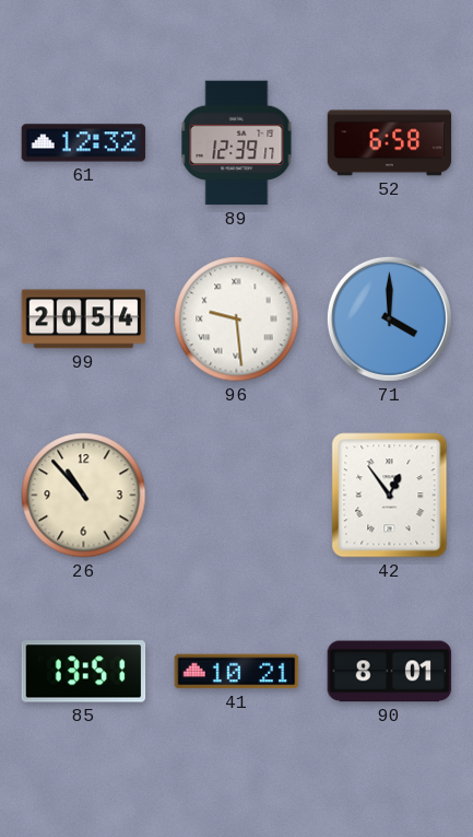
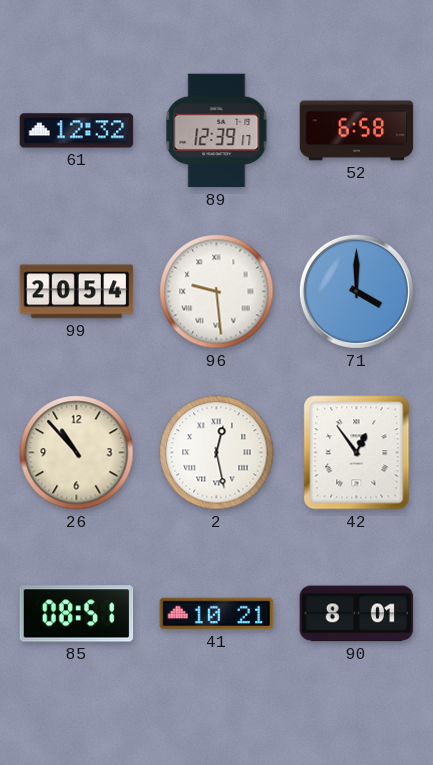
2: none -> 12:28
85: 13:51 -> 08:51
